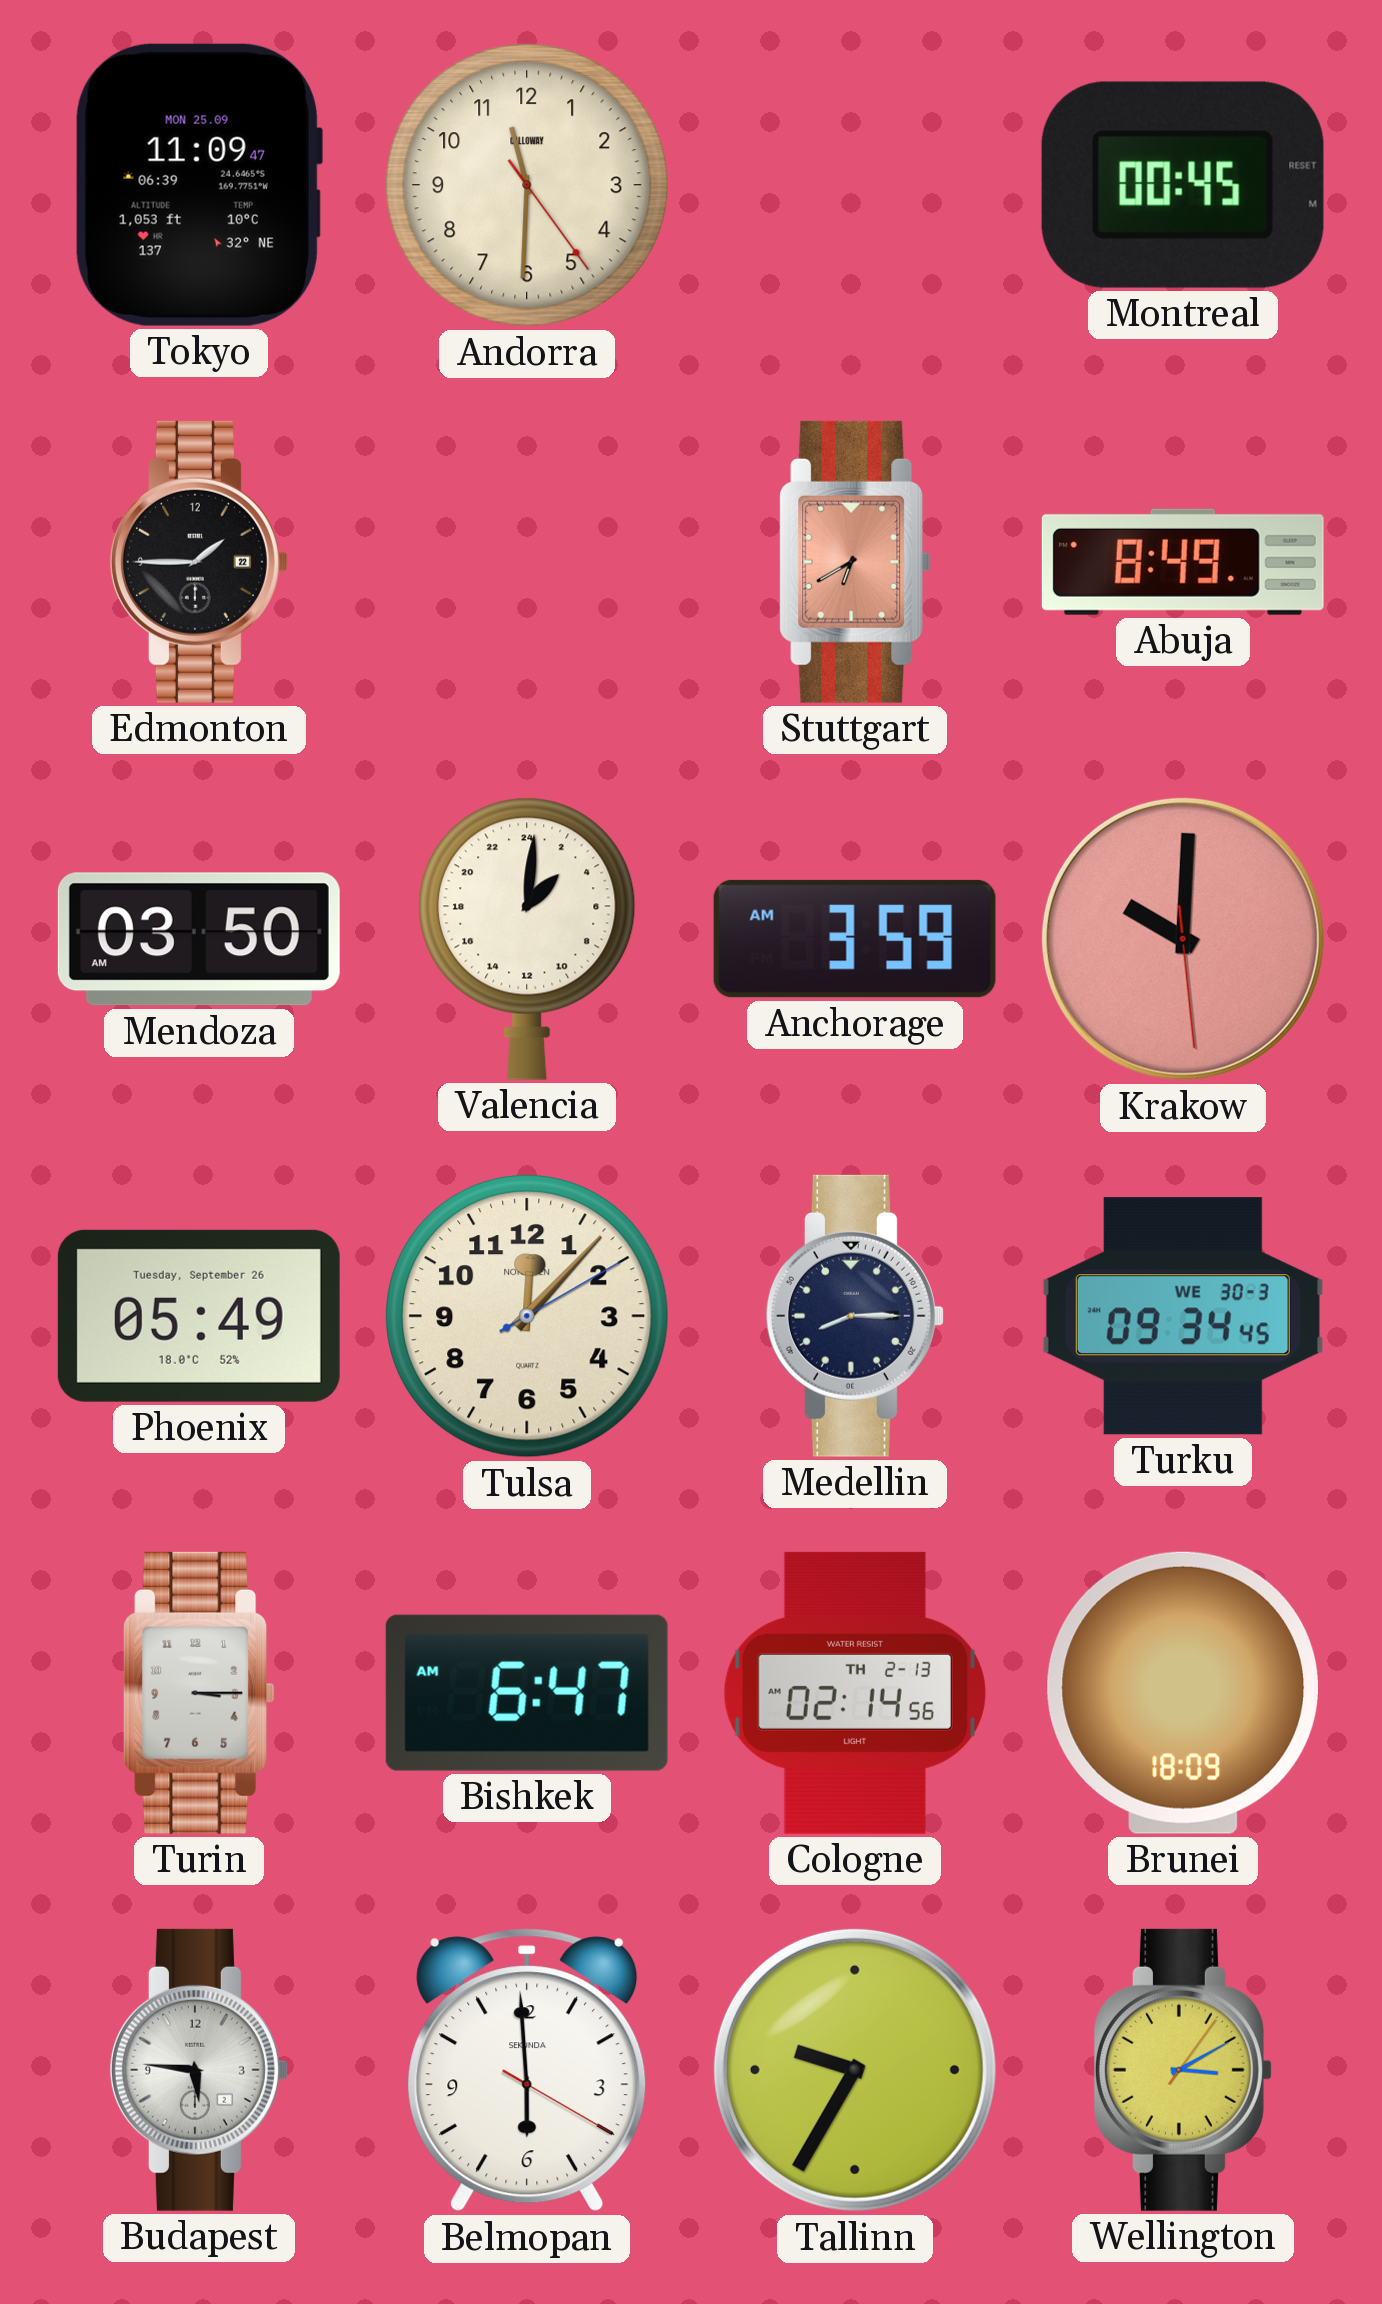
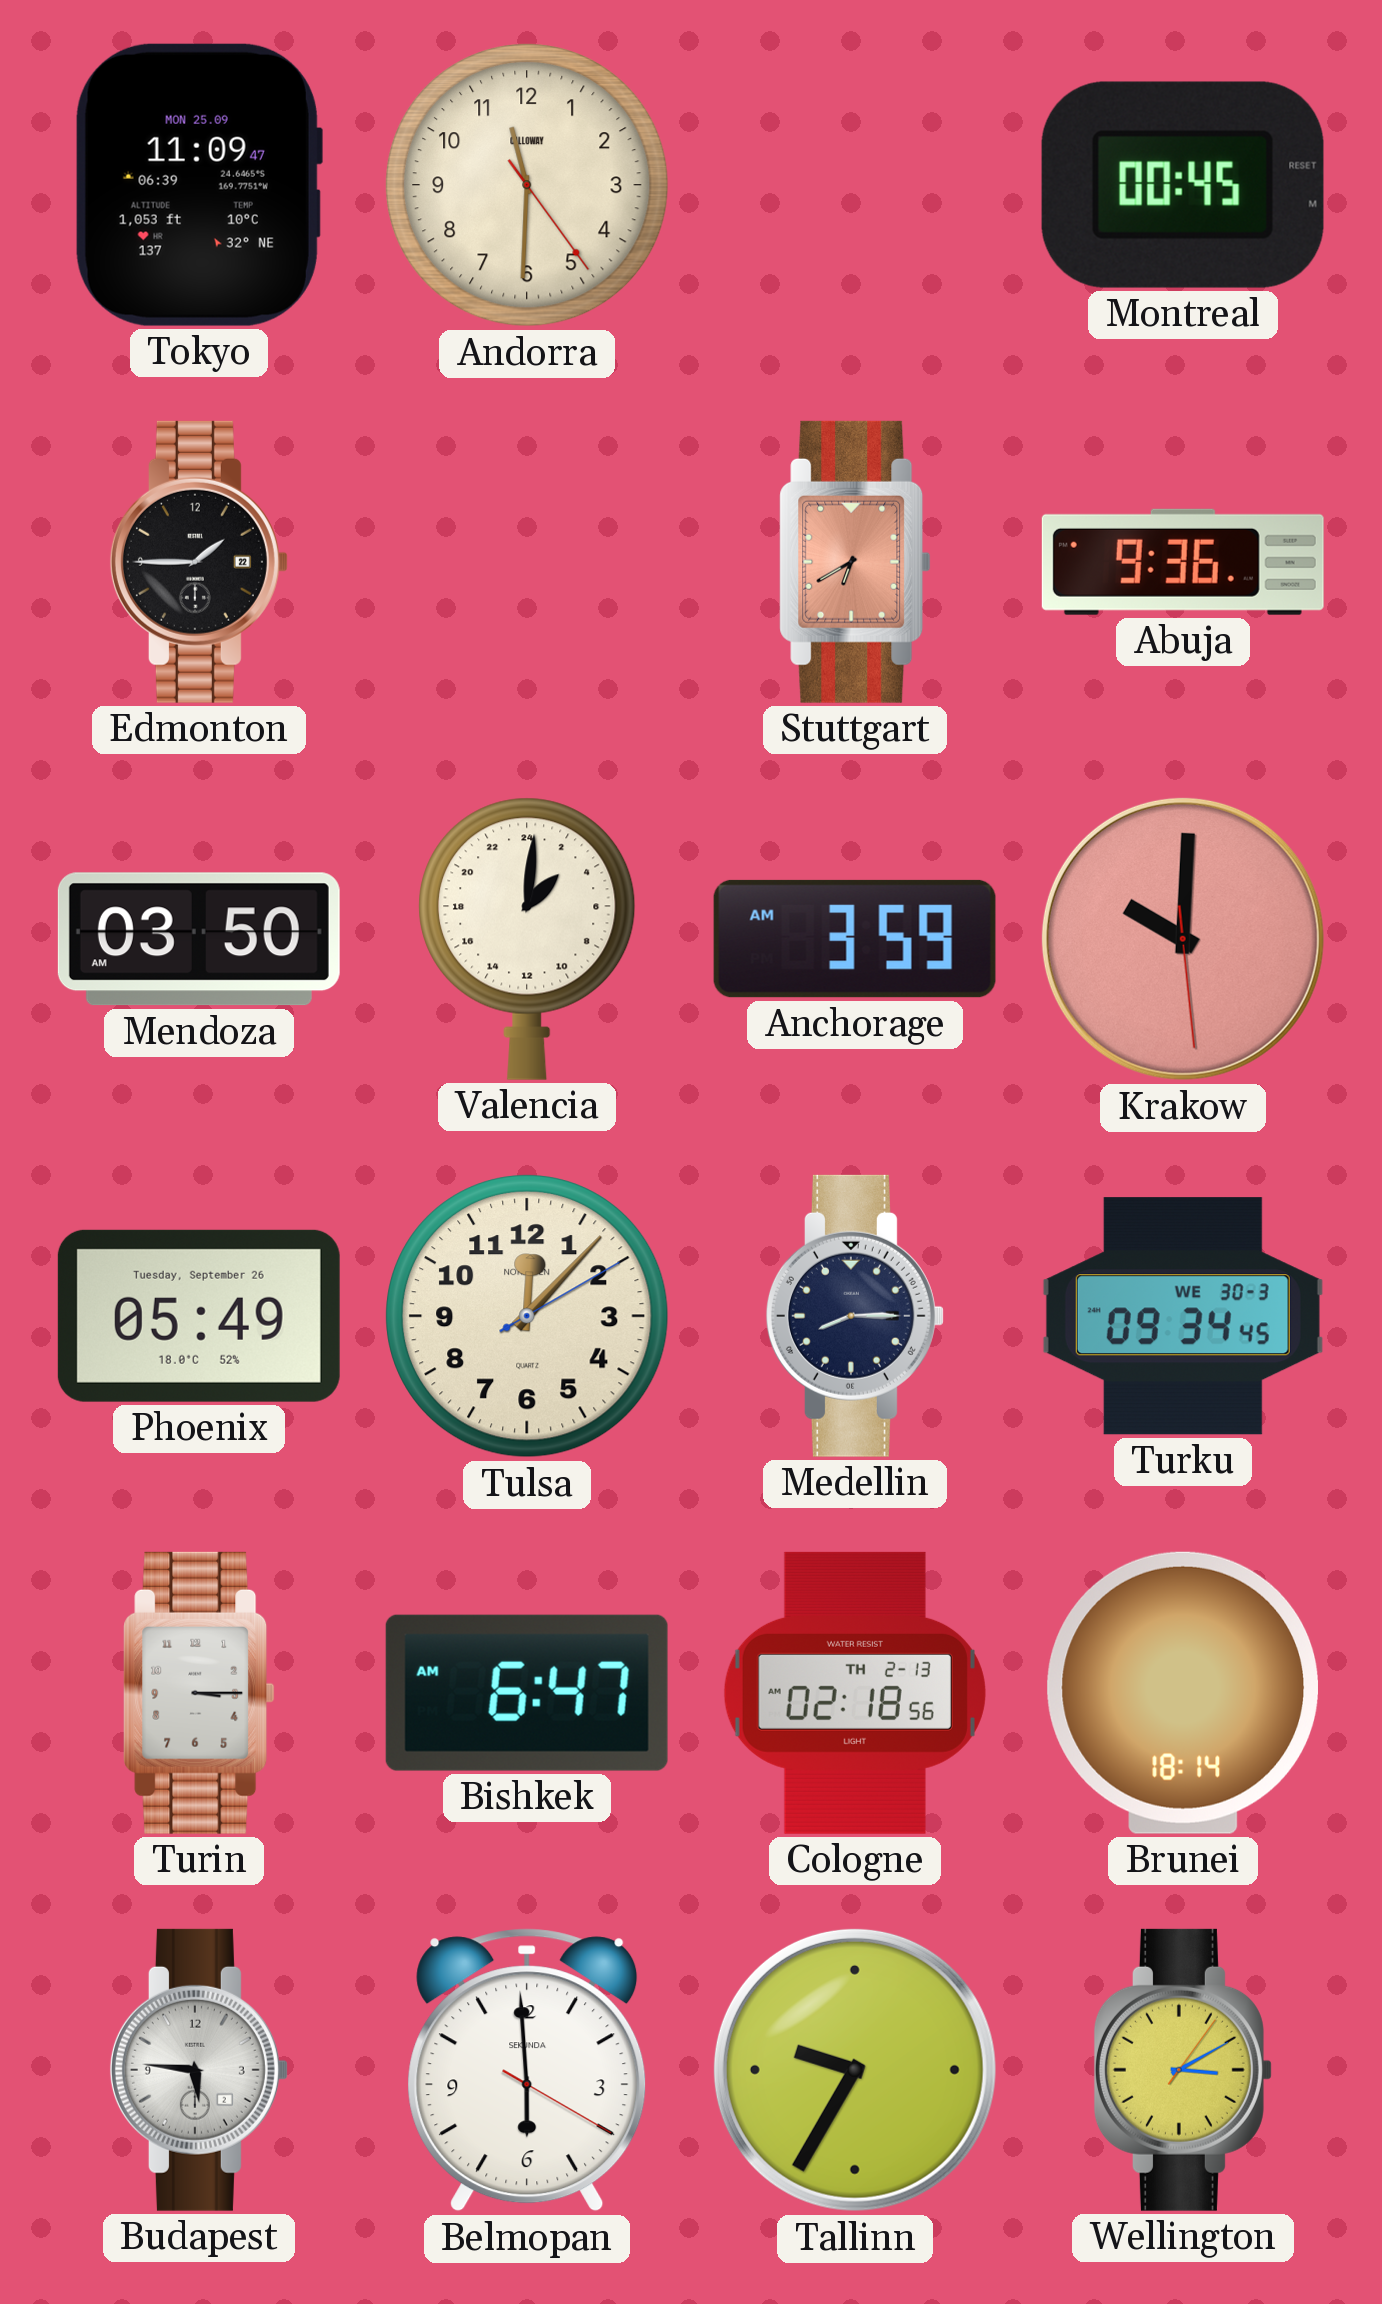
Abuja: 8:49 -> 9:36
Cologne: 02:14 -> 02:18
Brunei: 18:09 -> 18:14
